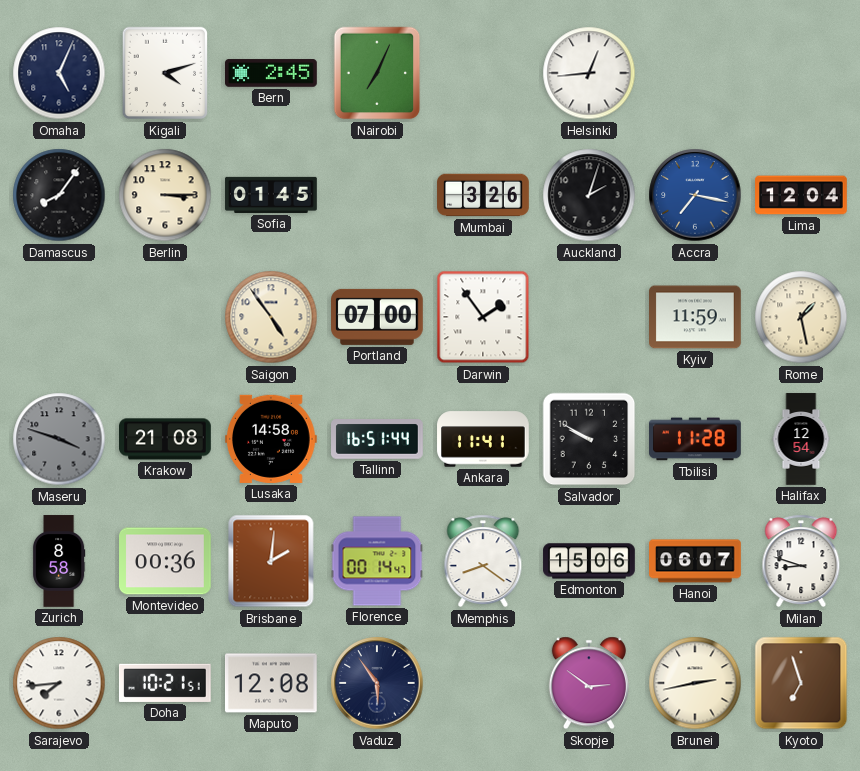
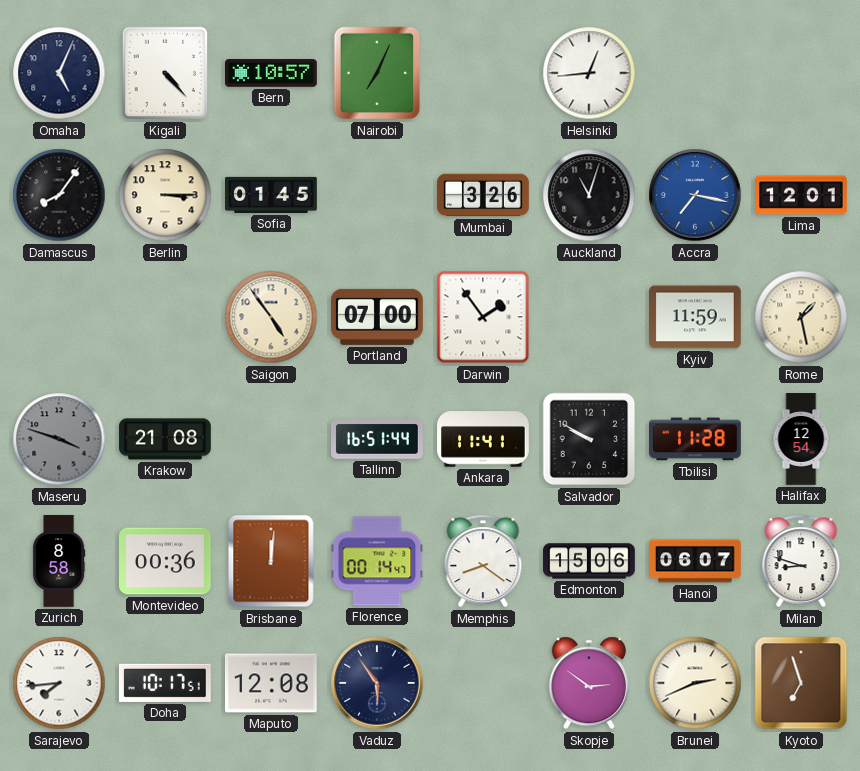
Kigali: 4:12 -> 4:23
Bern: 2:45 -> 10:57
Auckland: 2:03 -> 11:03
Lima: 12:04 -> 12:01
Lusaka: 14:58 -> none
Brisbane: 2:01 -> 12:01
Doha: 10:21 -> 10:17
Brunei: 2:43 -> 2:41
